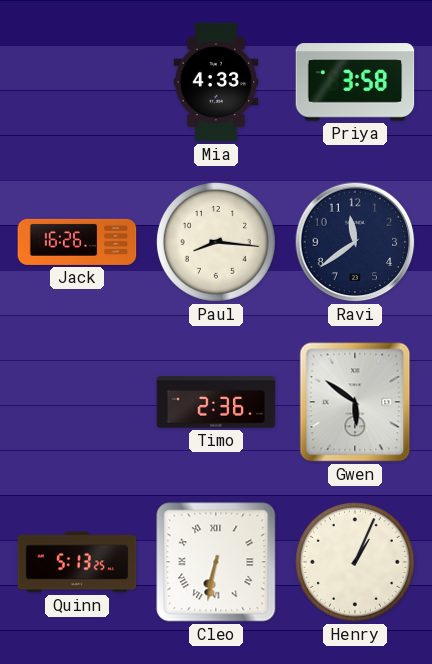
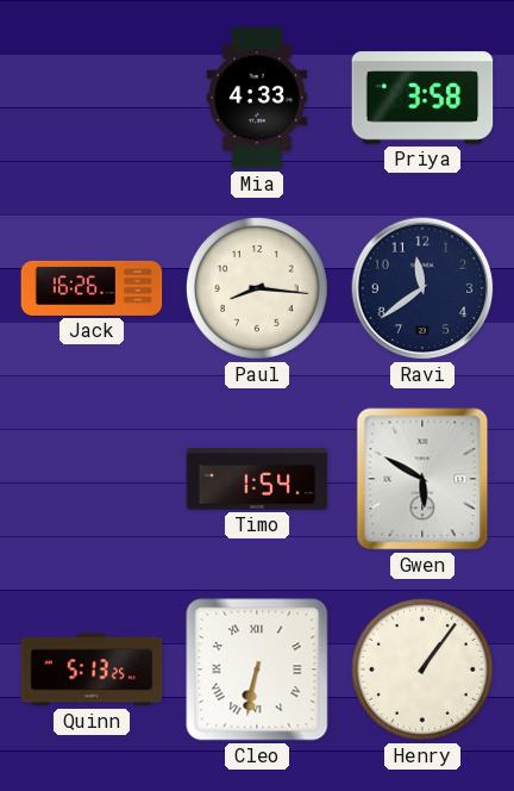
Timo: 2:36 -> 1:54
Gwen: 5:51 -> 5:50
Henry: 1:04 -> 1:06
